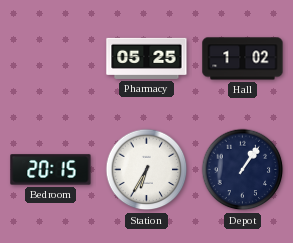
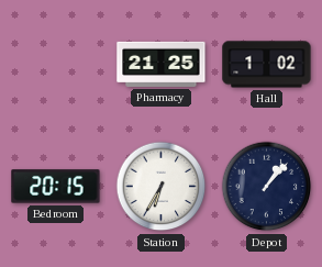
Pharmacy: 05:25 -> 21:25
Depot: 1:06 -> 1:07
